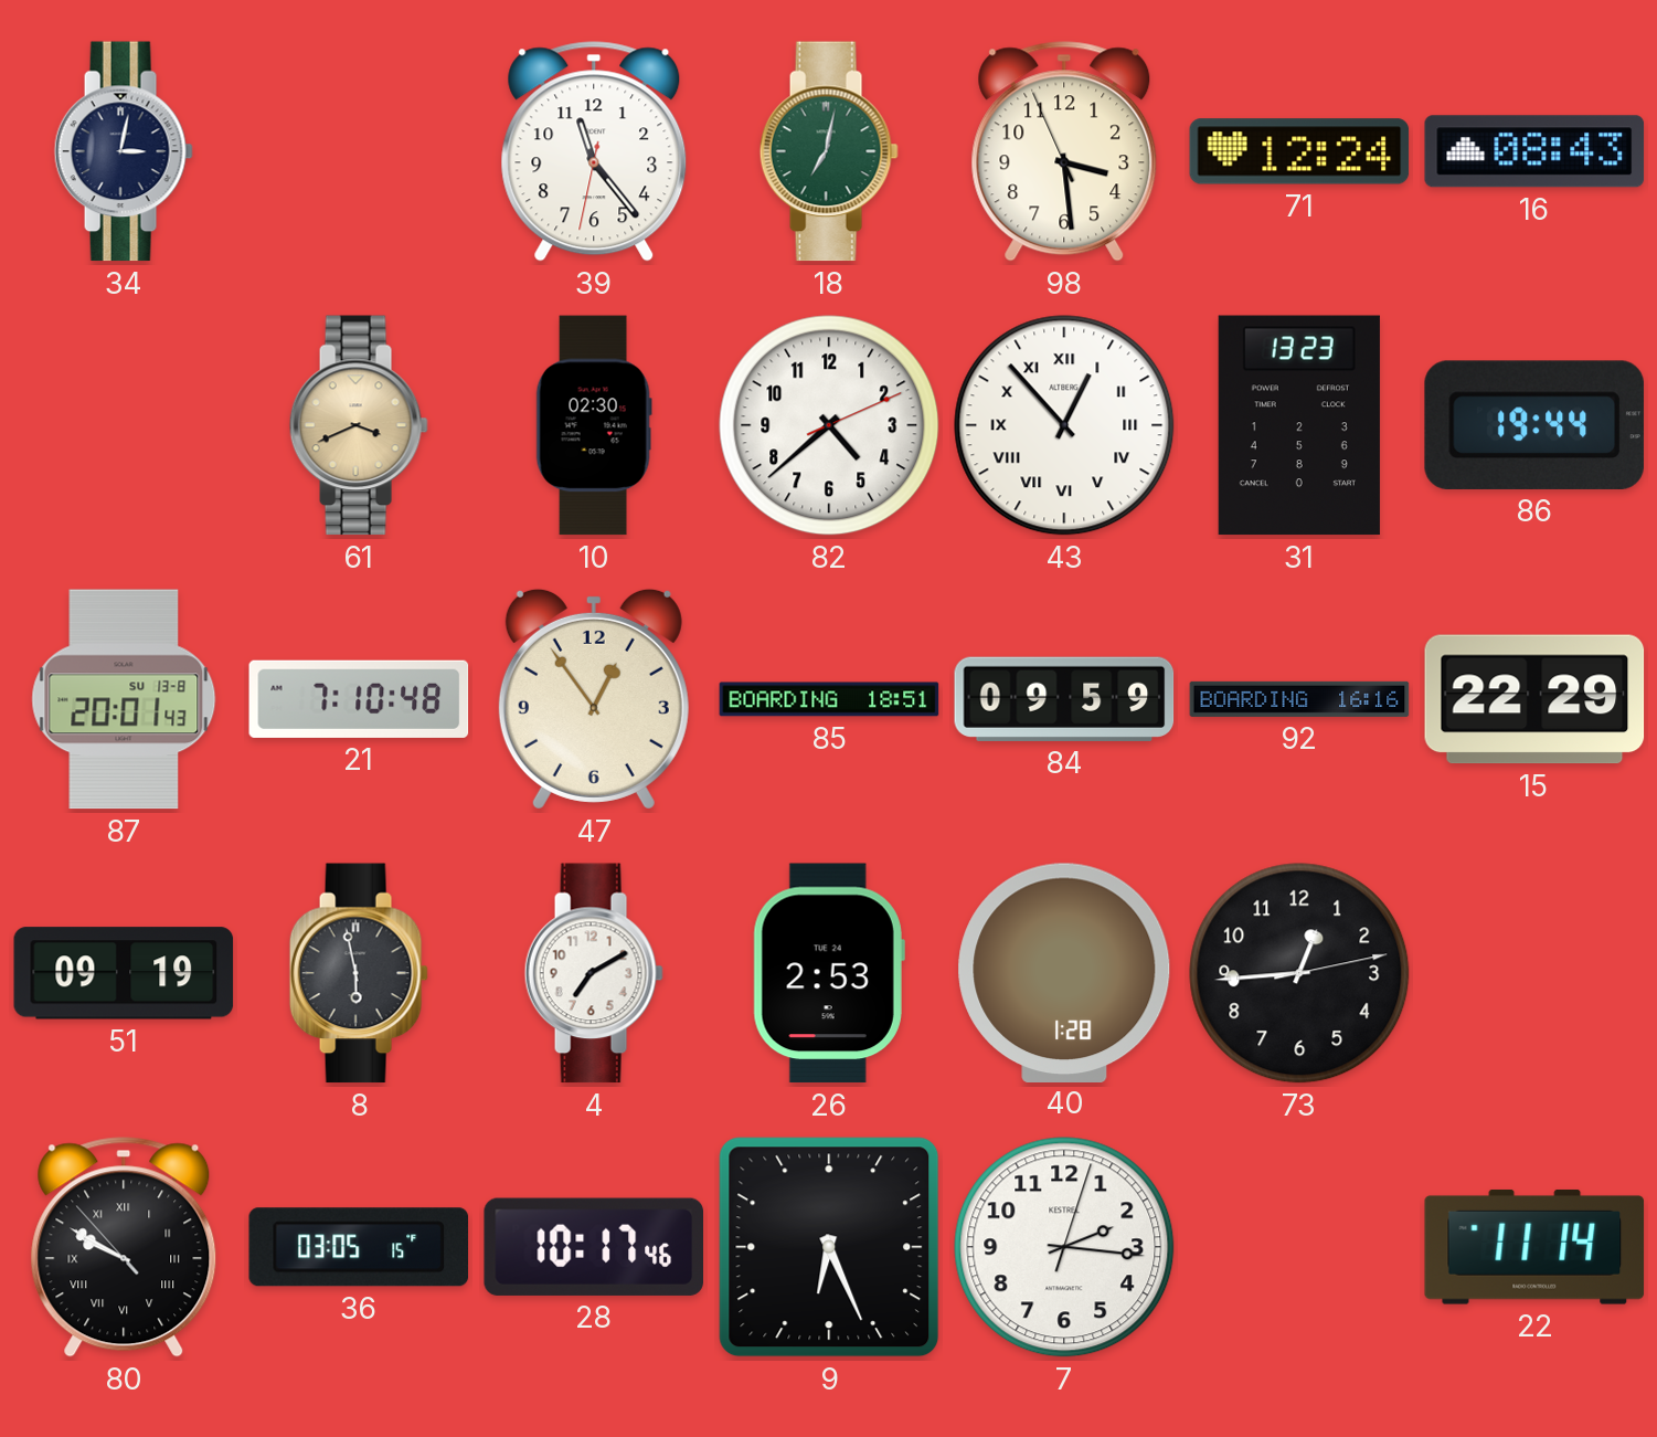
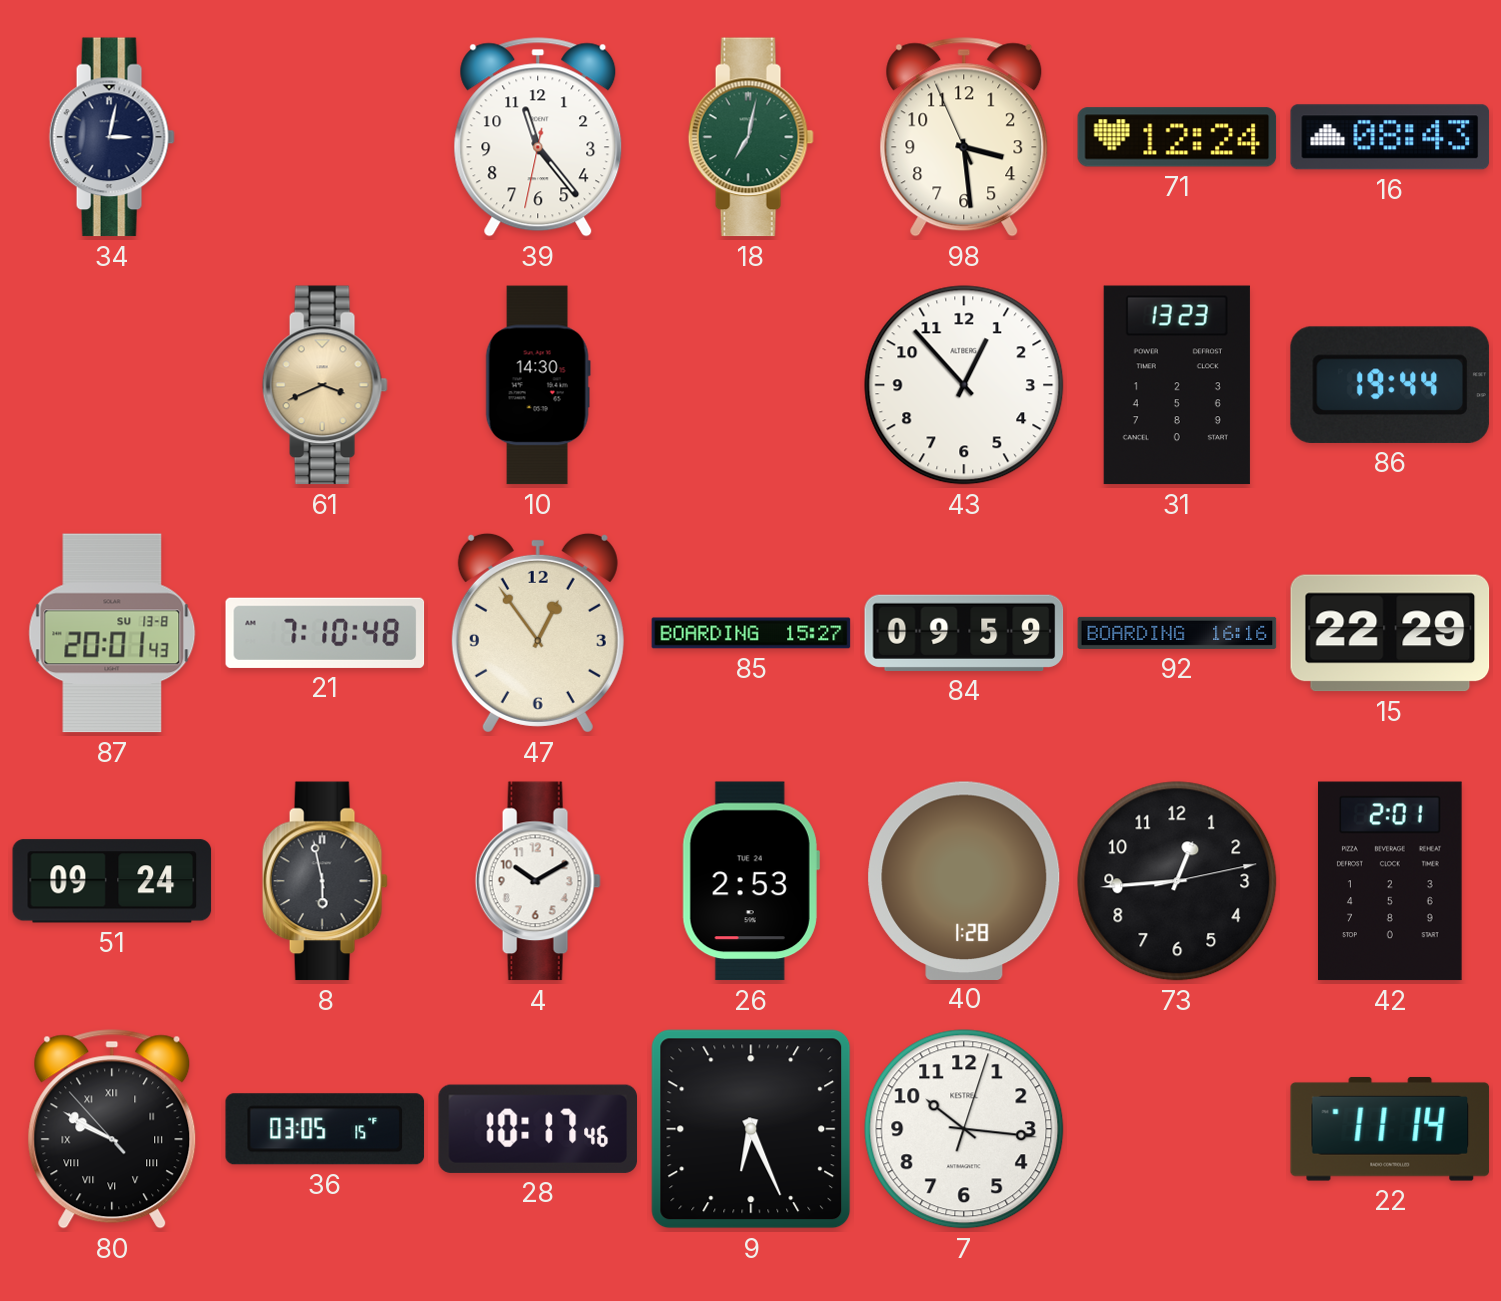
10: 02:30 -> 14:30
82: 4:38 -> none
43 numerals: Roman -> Arabic
85: 18:51 -> 15:27
51: 09:19 -> 09:24
4: 7:10 -> 10:10
42: none -> 2:01
7: 2:16 -> 10:16
